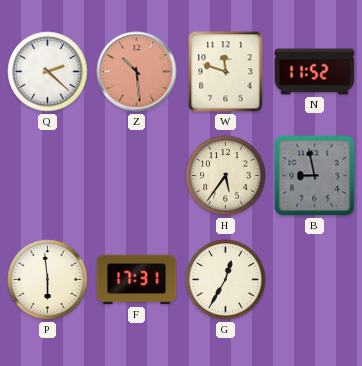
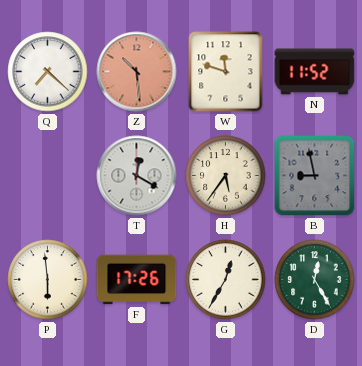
Q: 2:22 -> 7:22
T: none -> 12:20
F: 17:31 -> 17:26
D: none -> 12:25
